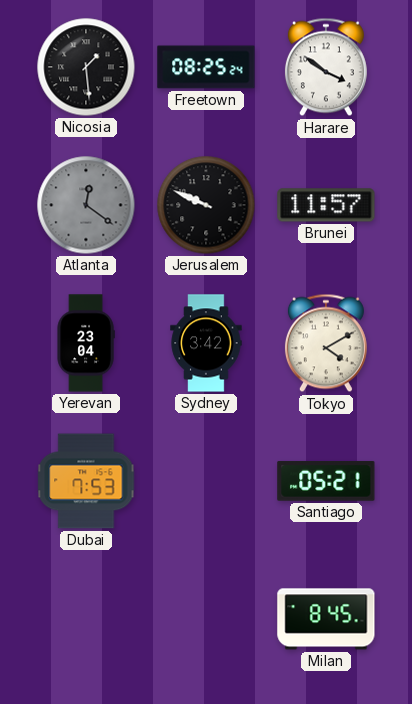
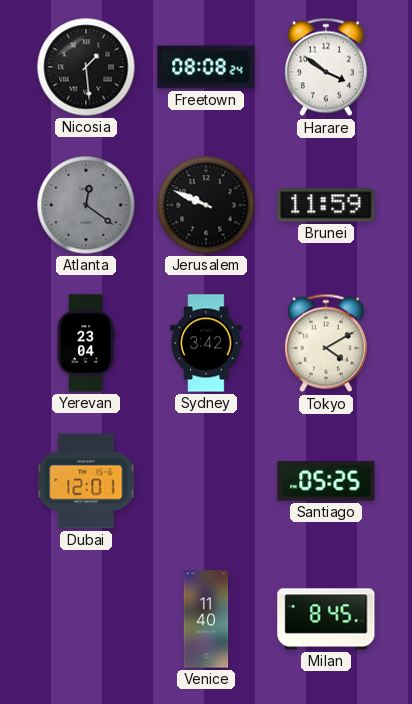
Freetown: 08:25 -> 08:08
Brunei: 11:57 -> 11:59
Dubai: 7:53 -> 12:01
Santiago: 05:21 -> 05:25
Venice: none -> 11:40
